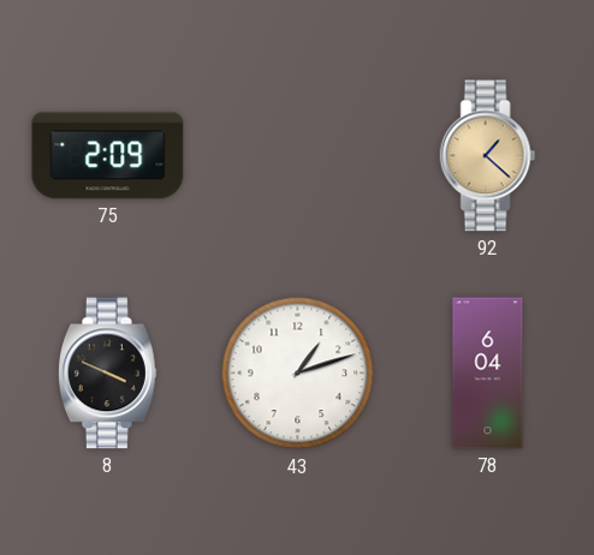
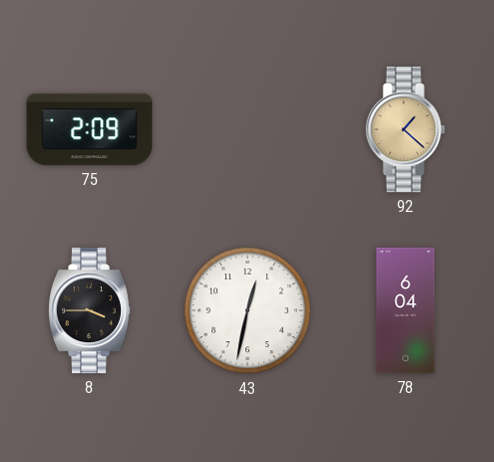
8: 3:49 -> 3:45
43: 1:12 -> 12:32
